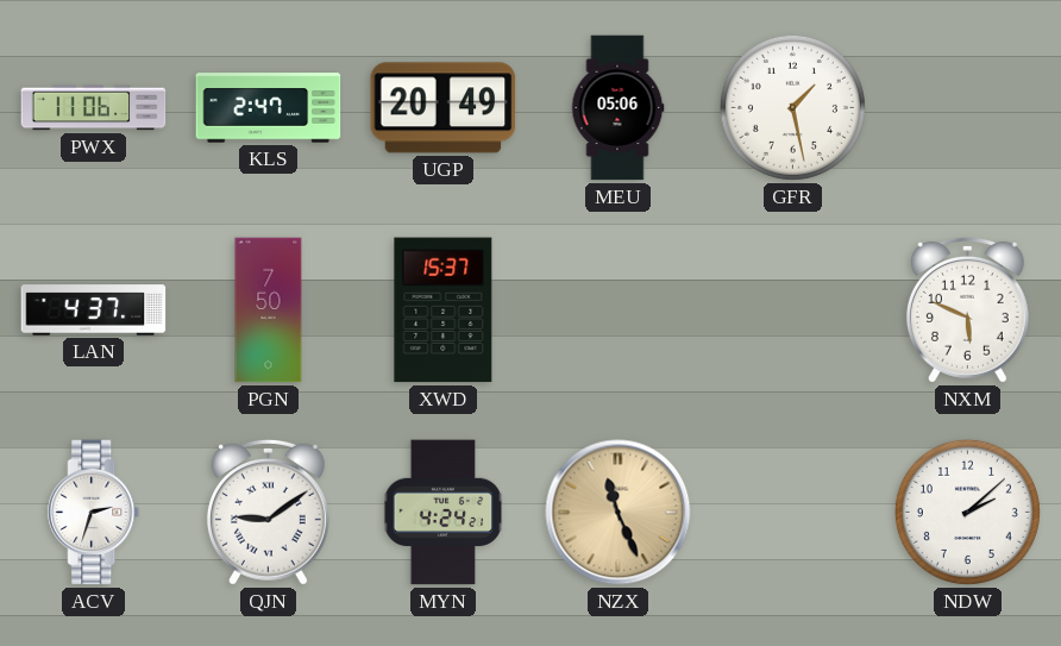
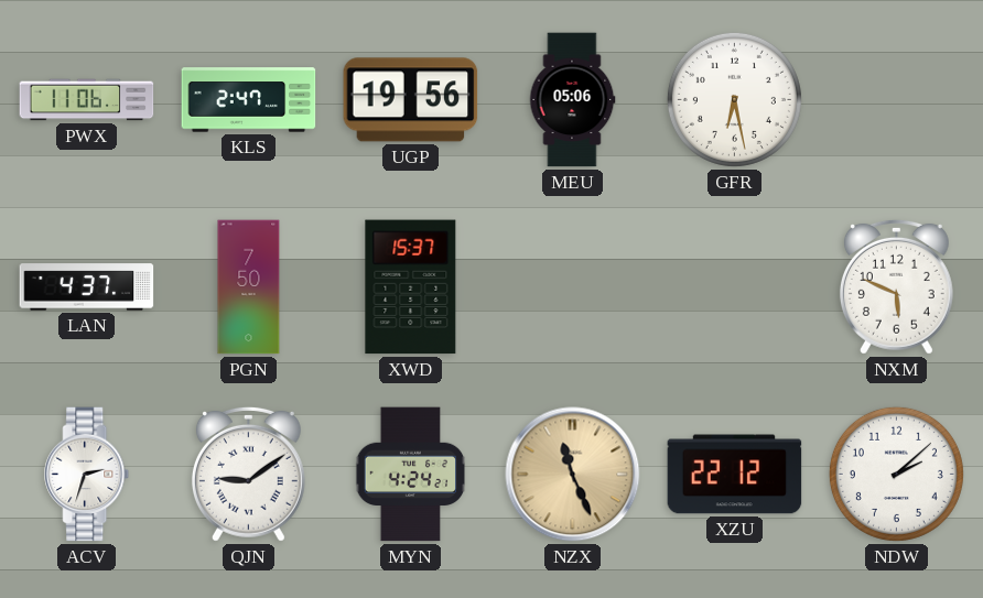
UGP: 20:49 -> 19:56
GFR: 1:28 -> 6:28
XZU: none -> 22:12
